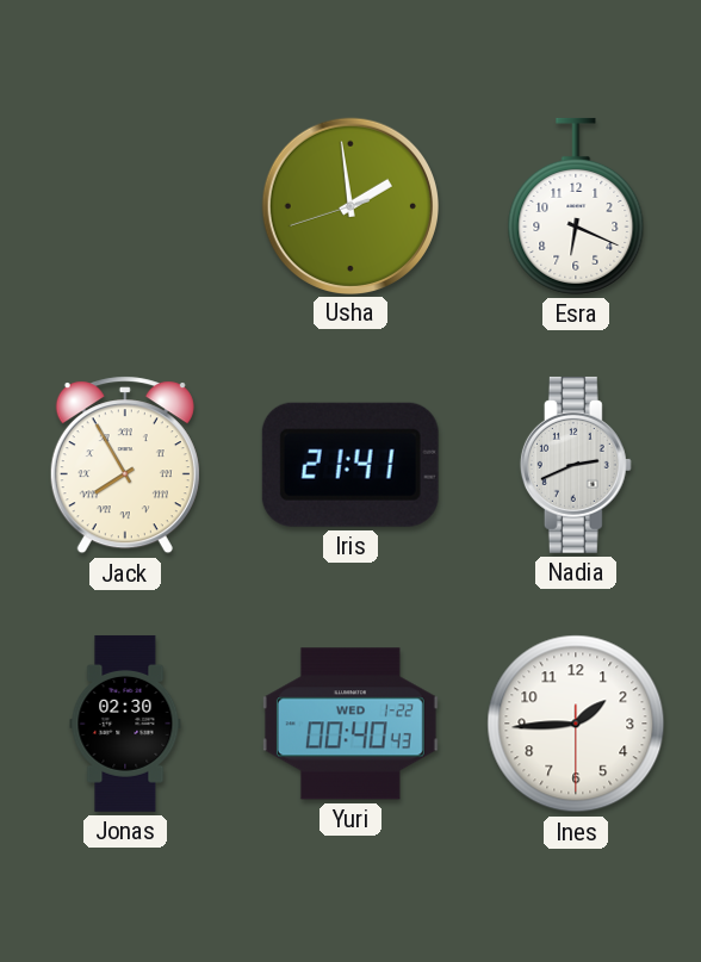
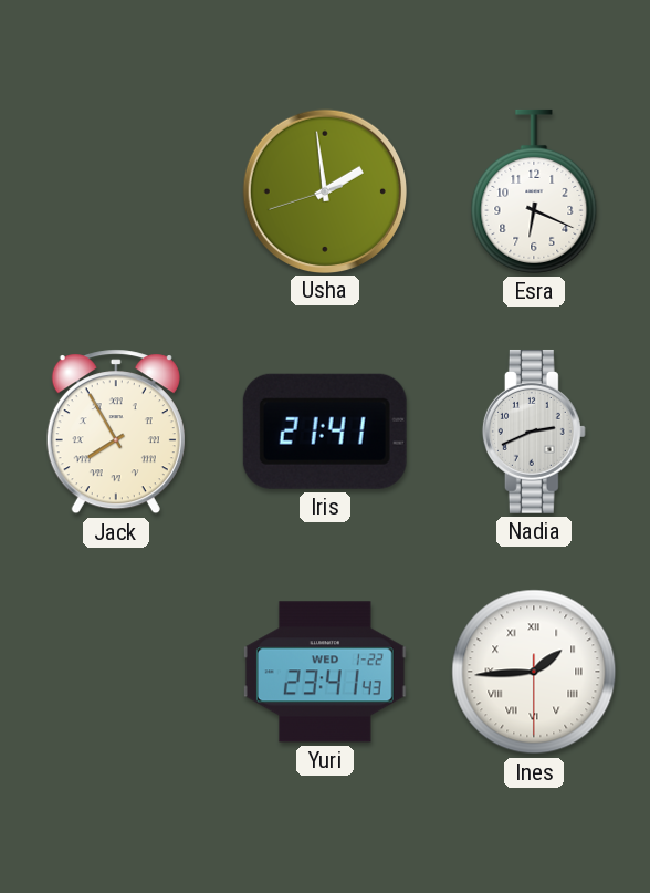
Jonas: 02:30 -> none
Yuri: 00:40 -> 23:41
Ines numerals: Arabic -> Roman
